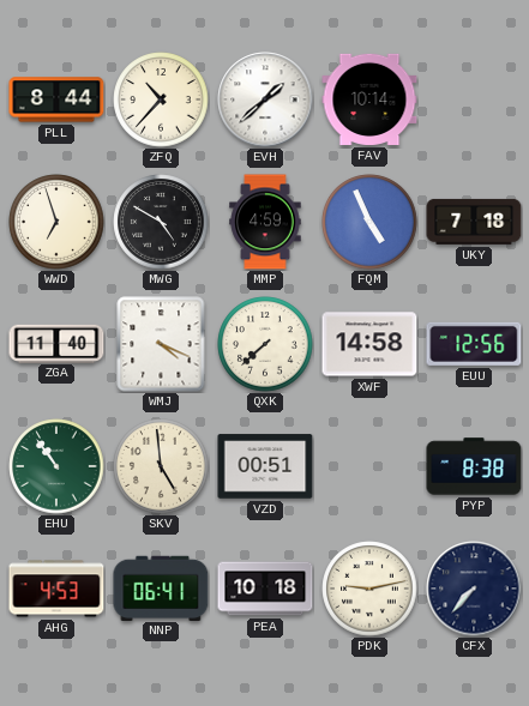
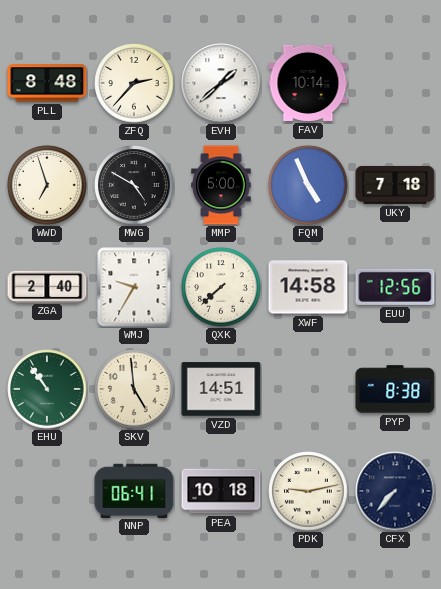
PLL: 8:44 -> 8:48
ZFQ: 10:37 -> 2:37
MMP: 4:59 -> 5:00
ZGA: 11:40 -> 2:40
WMJ: 4:19 -> 9:35
VZD: 00:51 -> 14:51
AHG: 4:53 -> none
